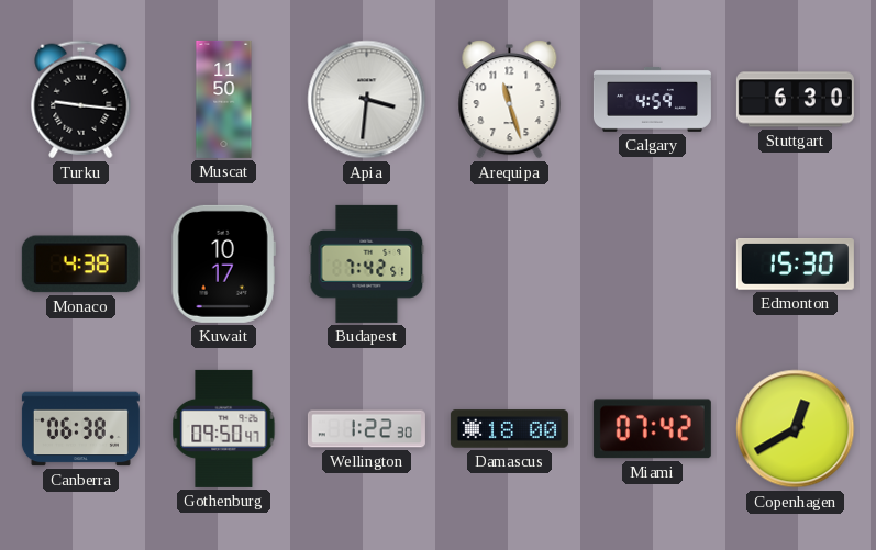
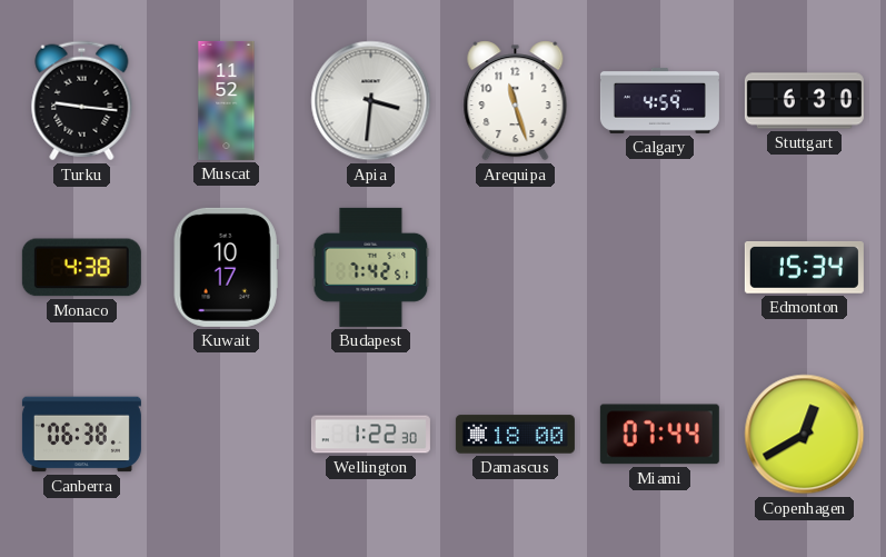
Muscat: 11:50 -> 11:52
Edmonton: 15:30 -> 15:34
Gothenburg: 09:50 -> none
Miami: 07:42 -> 07:44
